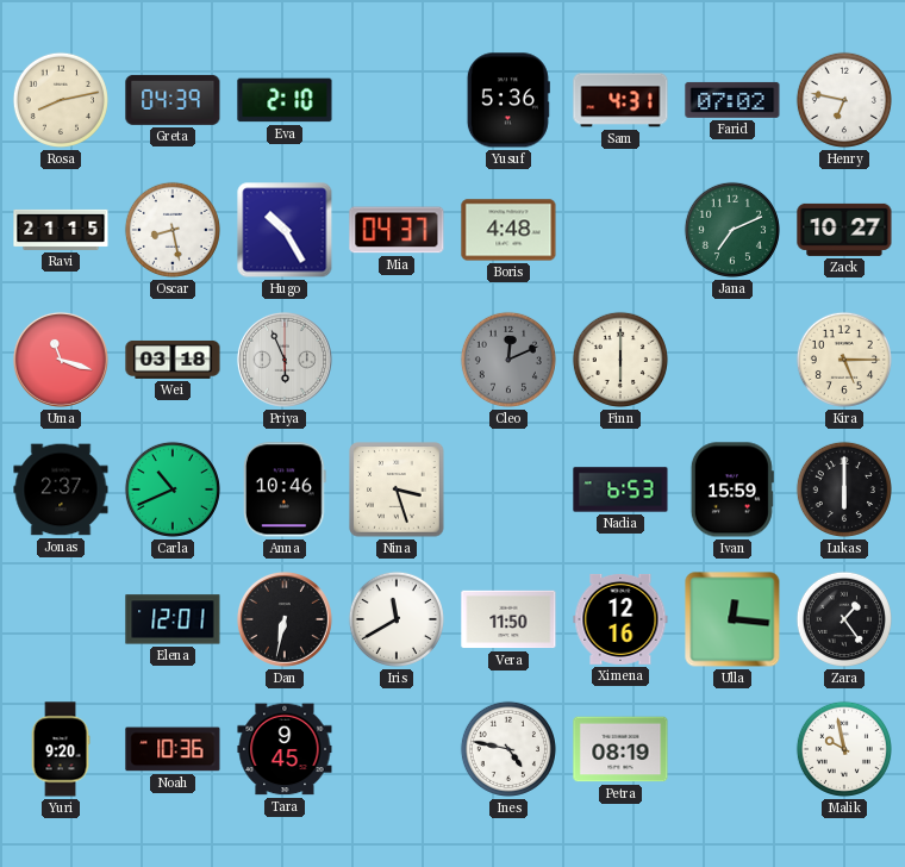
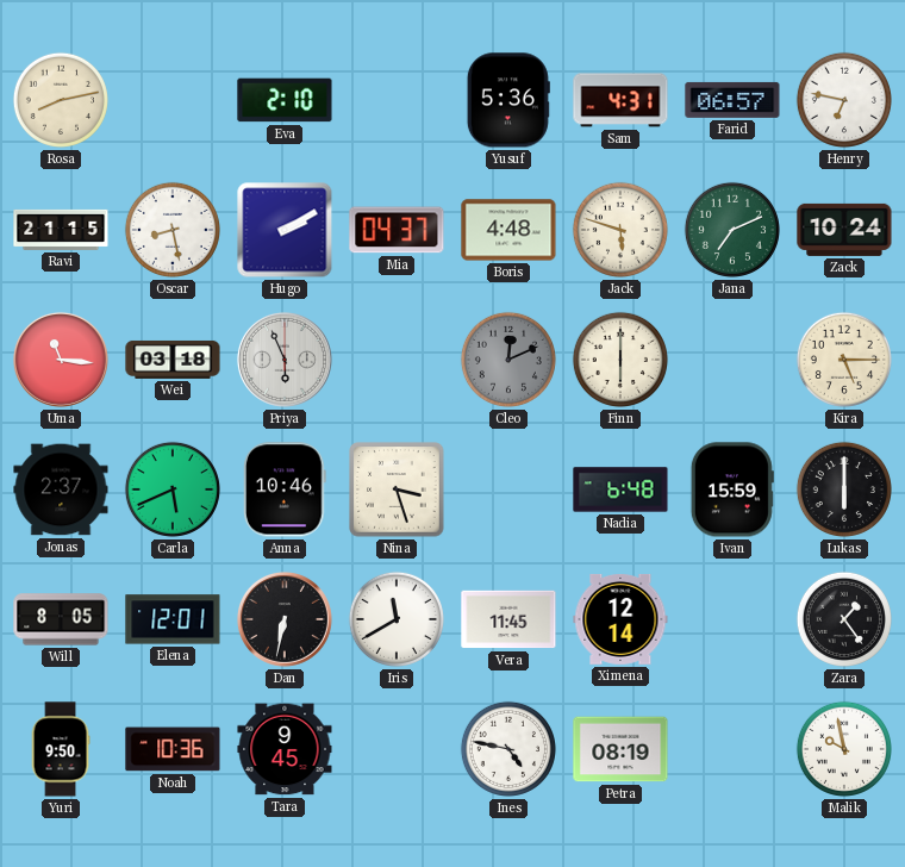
Greta: 04:39 -> none
Farid: 07:02 -> 06:57
Hugo: 10:25 -> 2:10
Jack: none -> 5:48
Zack: 10:27 -> 10:24
Uma: 11:18 -> 11:16
Carla: 10:41 -> 5:41
Nadia: 6:53 -> 6:48
Will: none -> 8:05
Vera: 11:50 -> 11:45
Ximena: 12:16 -> 12:14
Ulla: 12:16 -> none
Yuri: 9:20 -> 9:50
